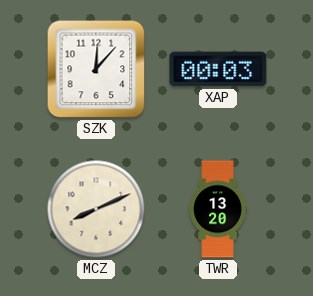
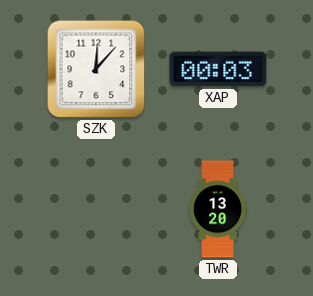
MCZ: 8:11 -> none
